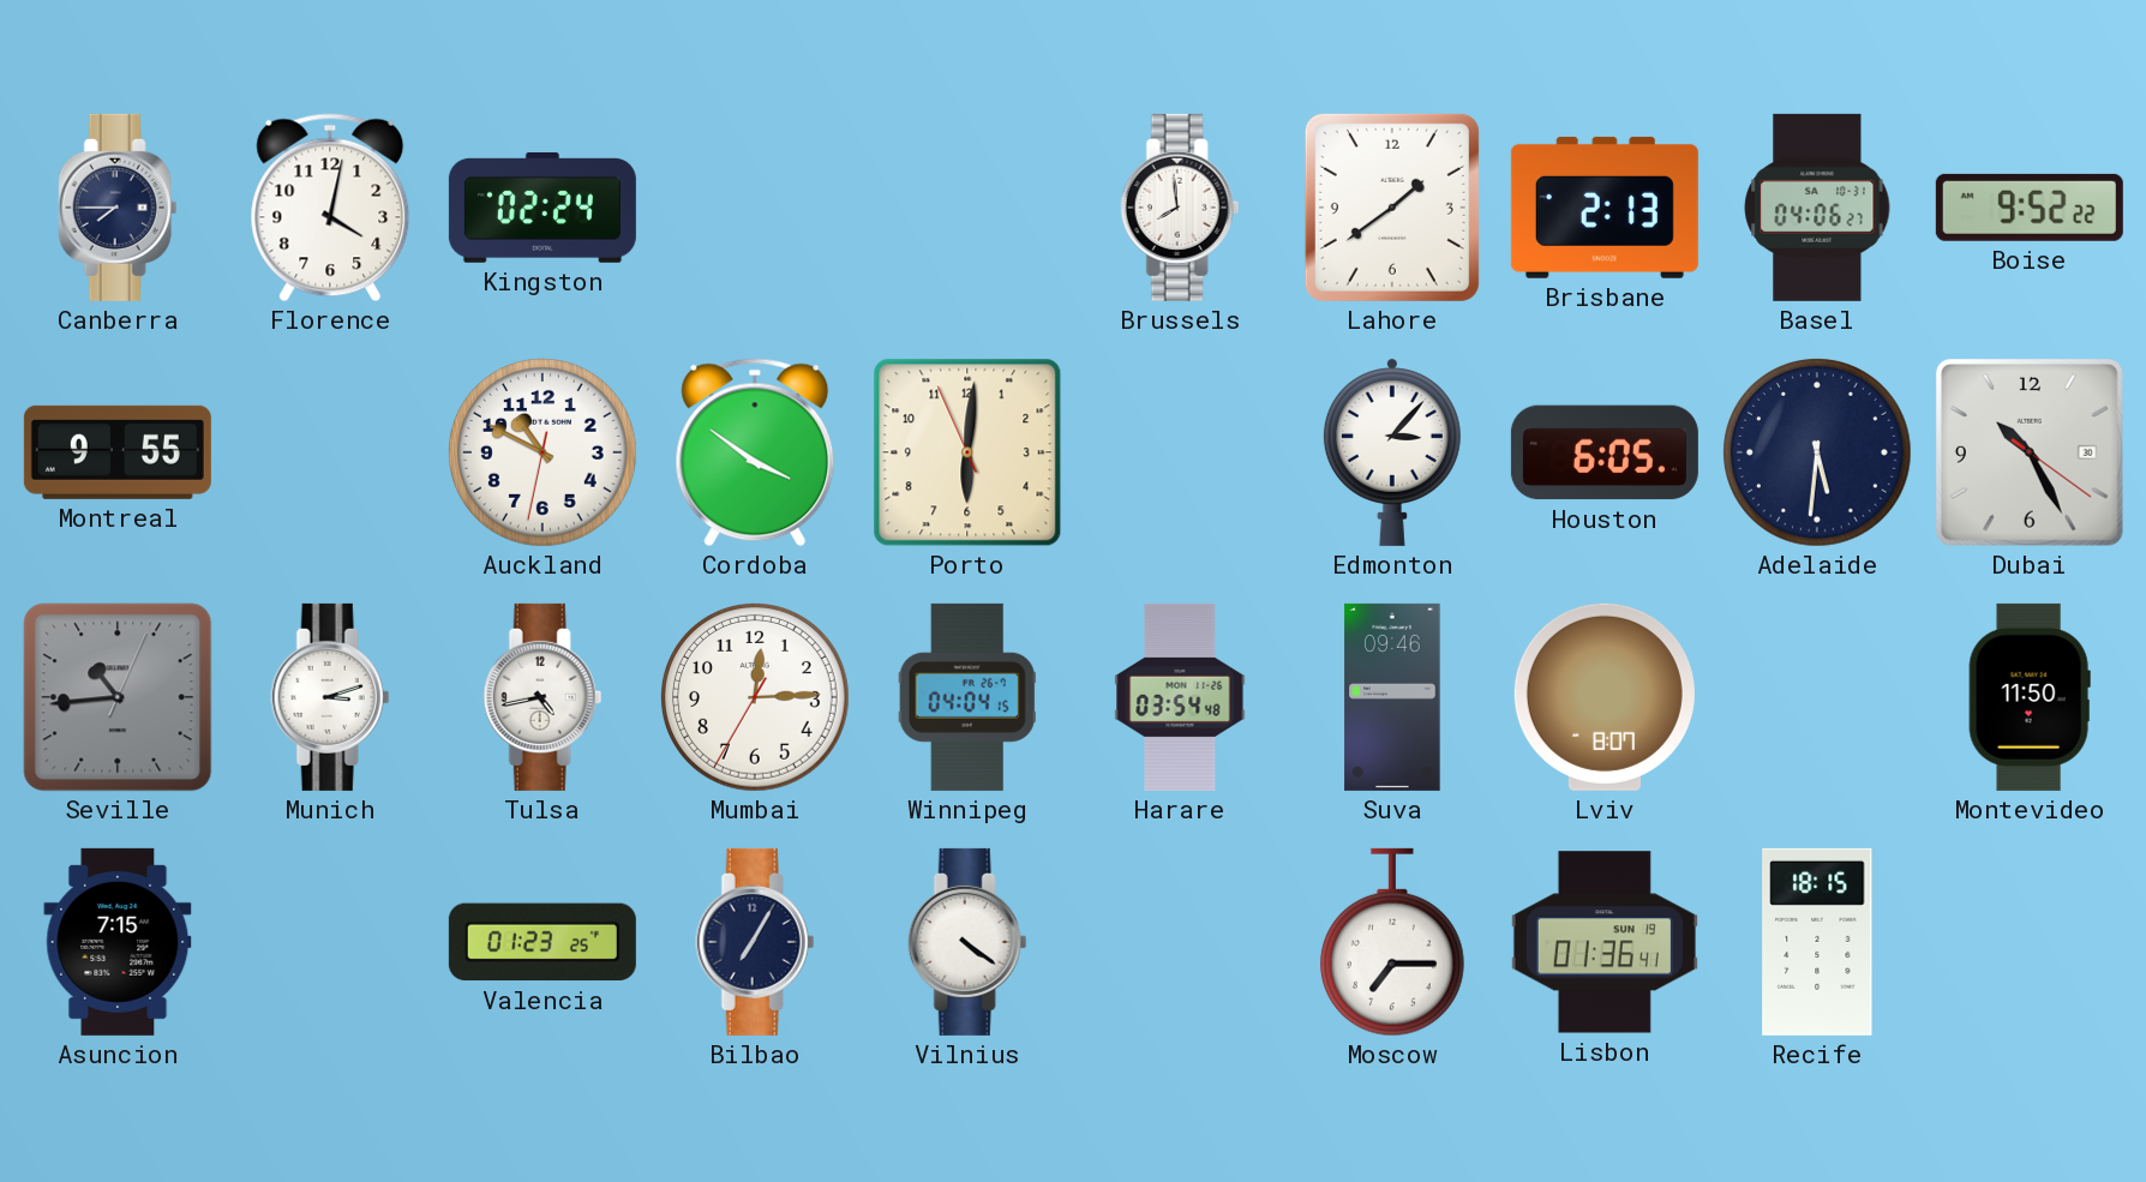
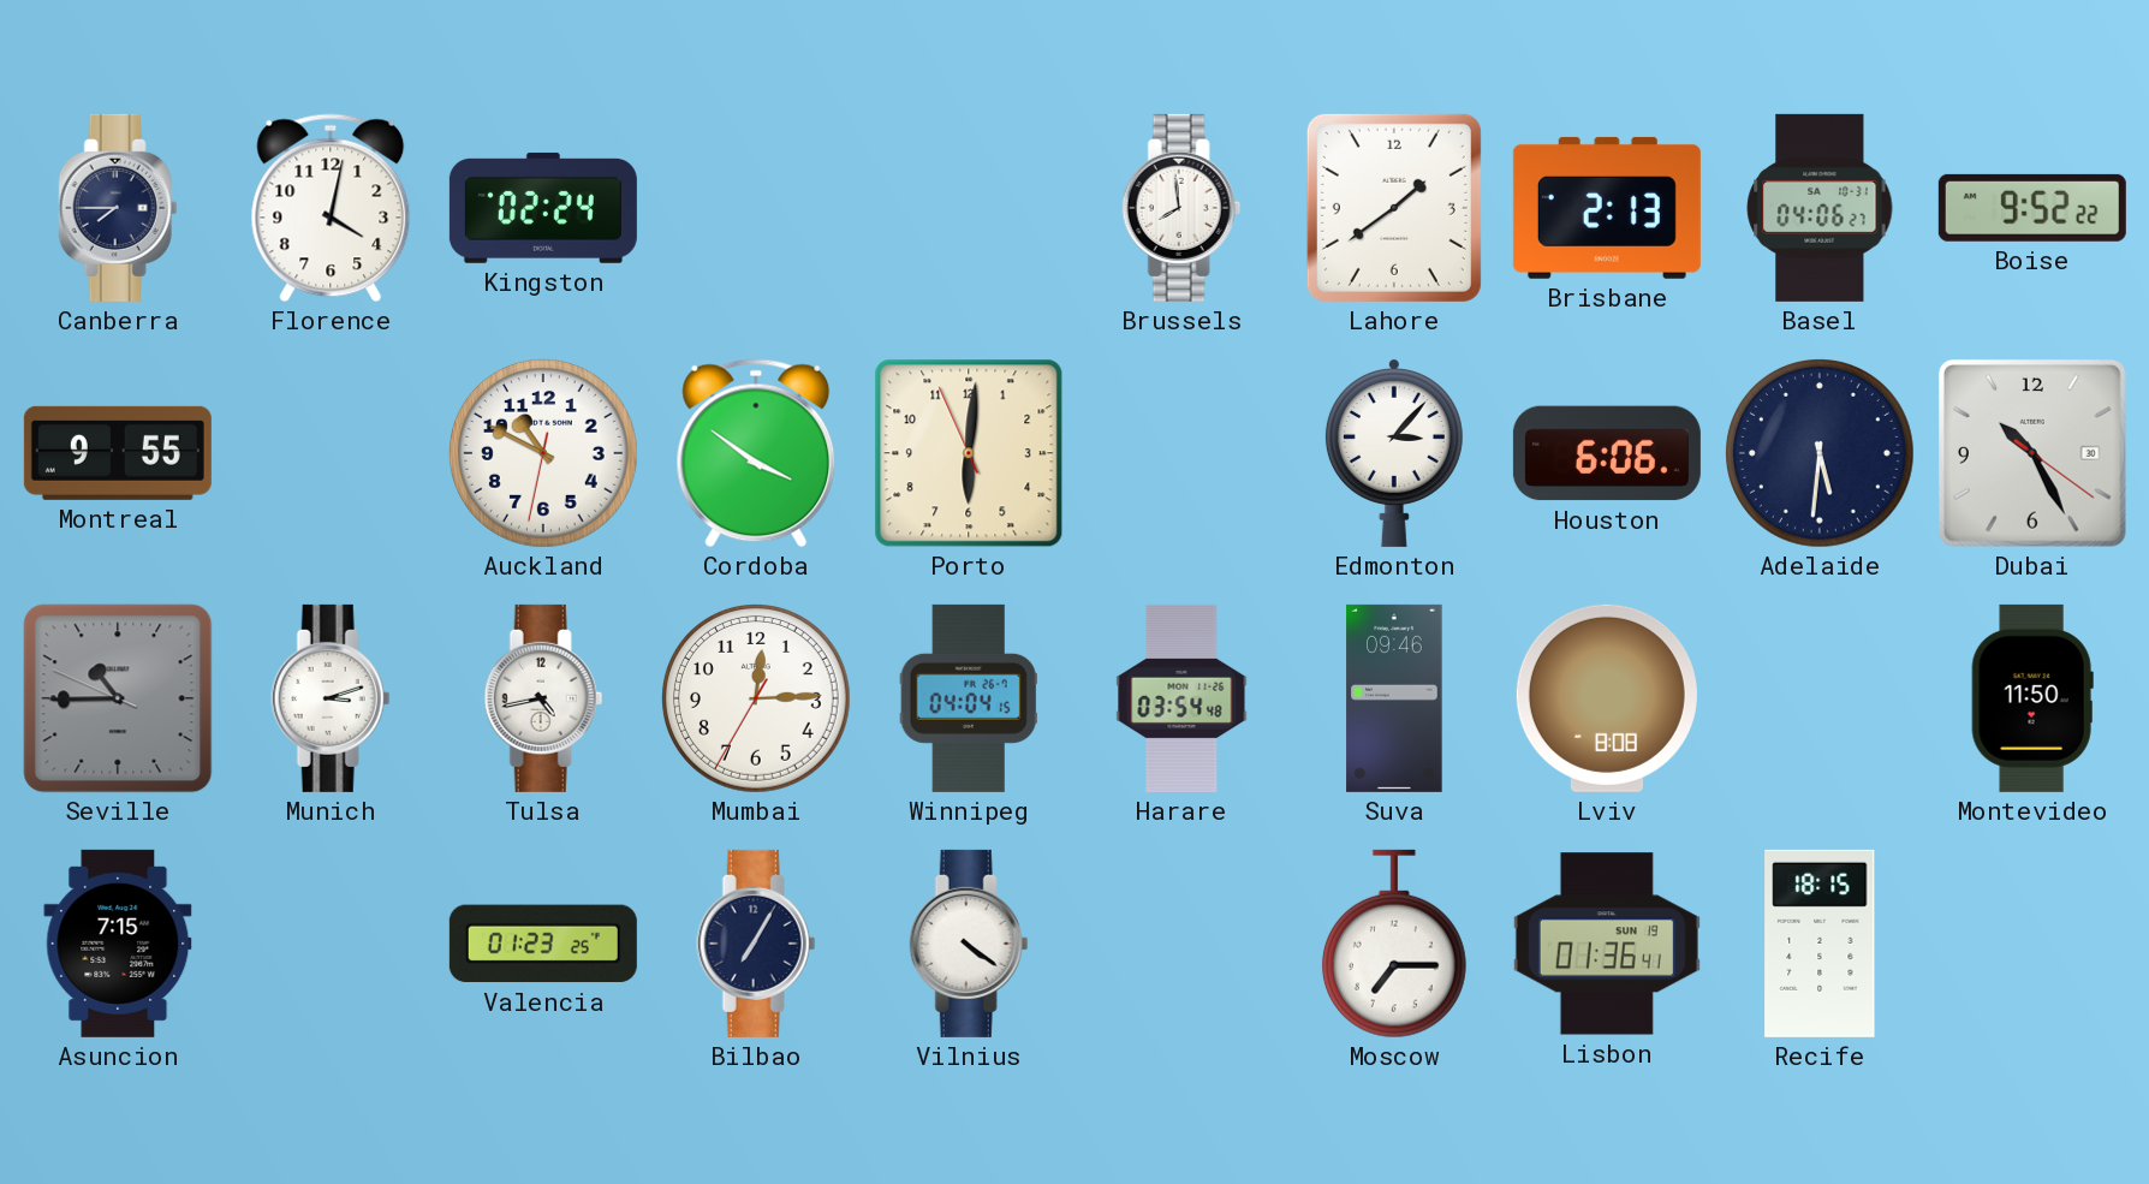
Houston: 6:05 -> 6:06
Seville: 10:44:04 -> 10:44:49
Lviv: 8:07 -> 8:08
